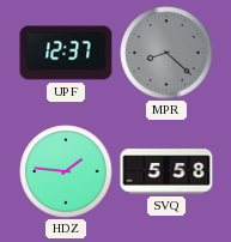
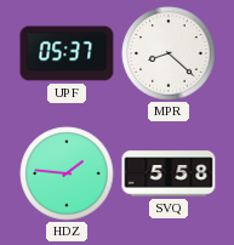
UPF: 12:37 -> 05:37
MPR dial: grey -> white
